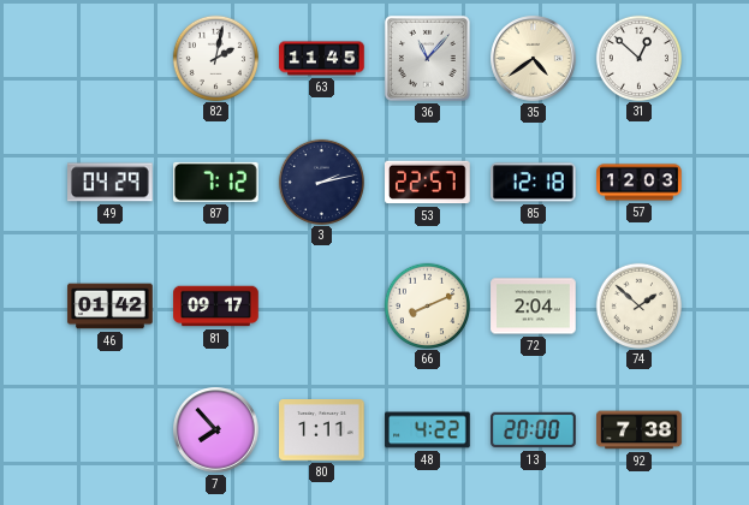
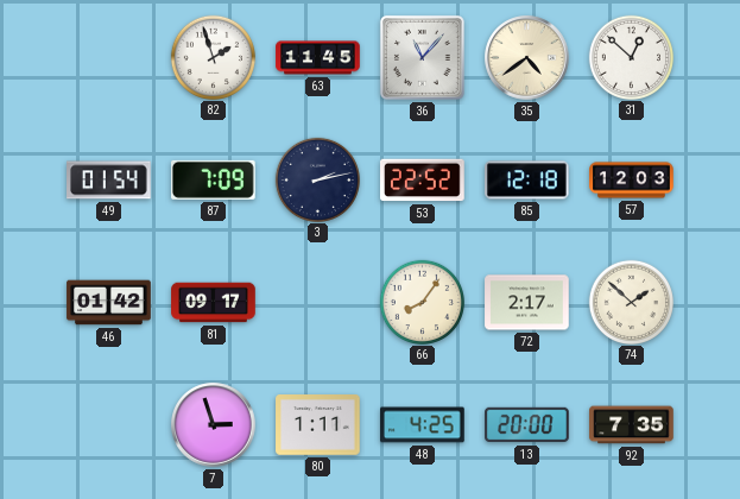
82: 2:02 -> 1:57
49: 04:29 -> 01:54
87: 7:12 -> 7:09
53: 22:57 -> 22:52
66: 8:11 -> 8:06
72: 2:04 -> 2:17
7: 7:53 -> 2:57
48: 4:22 -> 4:25
92: 7:38 -> 7:35
